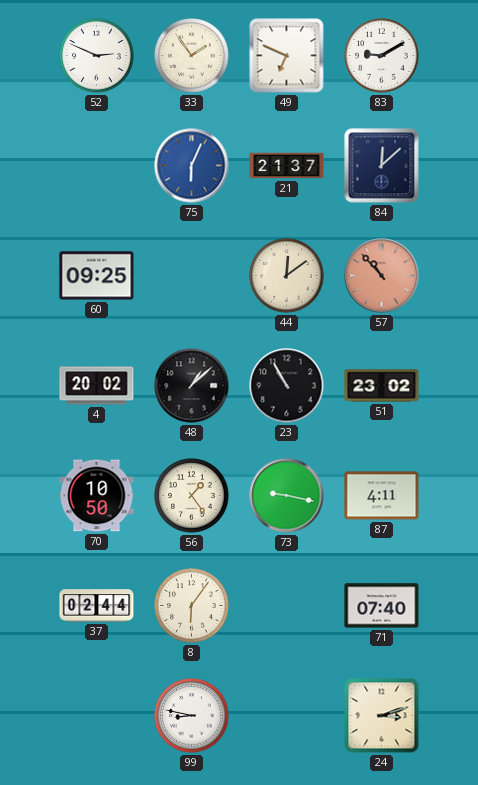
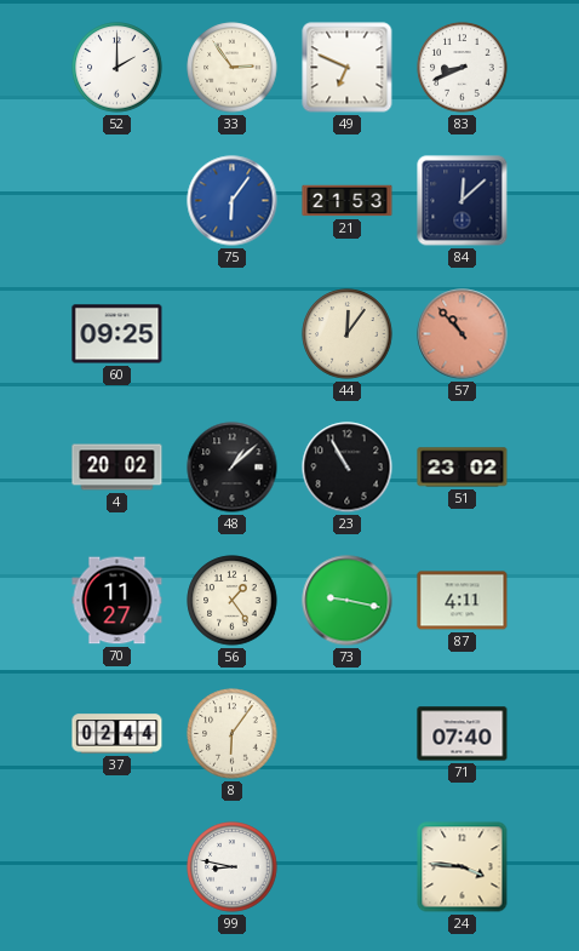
52: 2:49 -> 2:00
33: 1:54 -> 2:54
83: 9:10 -> 8:41
75: 6:04 -> 6:06
21: 21:37 -> 21:53
44: 12:09 -> 12:06
70: 10:50 -> 11:27
24: 3:12 -> 3:46
